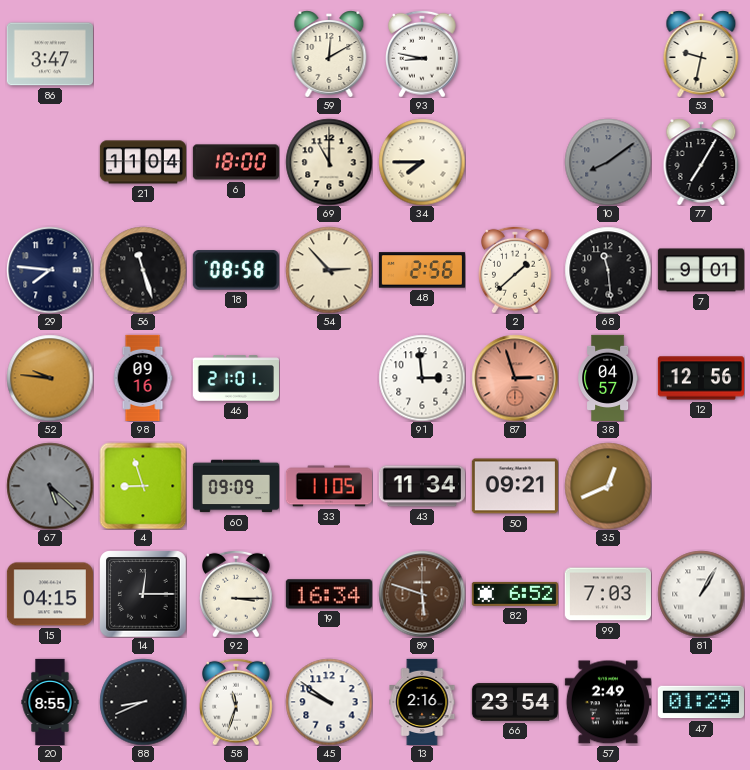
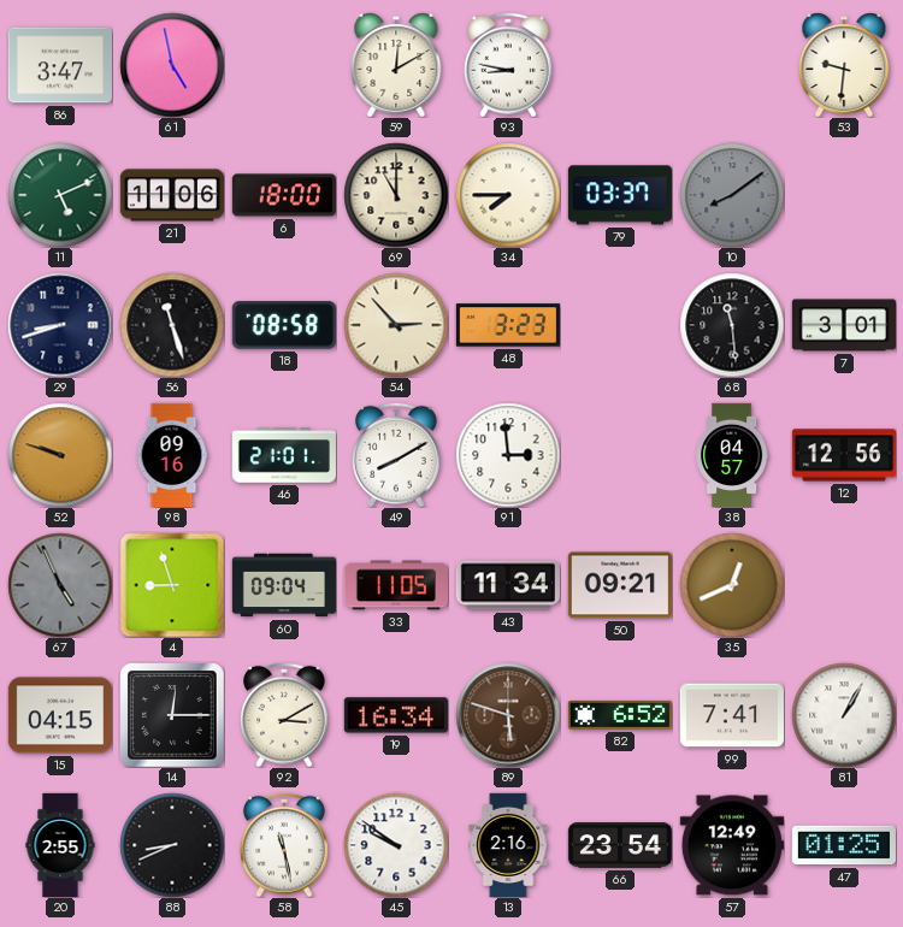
61: none -> 4:58
53: 9:32 -> 9:31
11: none -> 5:11
21: 11:04 -> 11:06
79: none -> 03:37
77: 7:05 -> none
29: 7:46 -> 8:42
48: 2:56 -> 3:23
2: 1:38 -> none
7: 9:01 -> 3:01
52: 9:46 -> 9:48
49: none -> 8:10
87: 2:57 -> none
67: 5:22 -> 4:56
60: 09:09 -> 09:04
92: 3:15 -> 3:10
99: 7:03 -> 7:41
20: 8:55 -> 2:55
58: 11:33 -> 11:28
57: 2:49 -> 12:49
47: 01:29 -> 01:25
